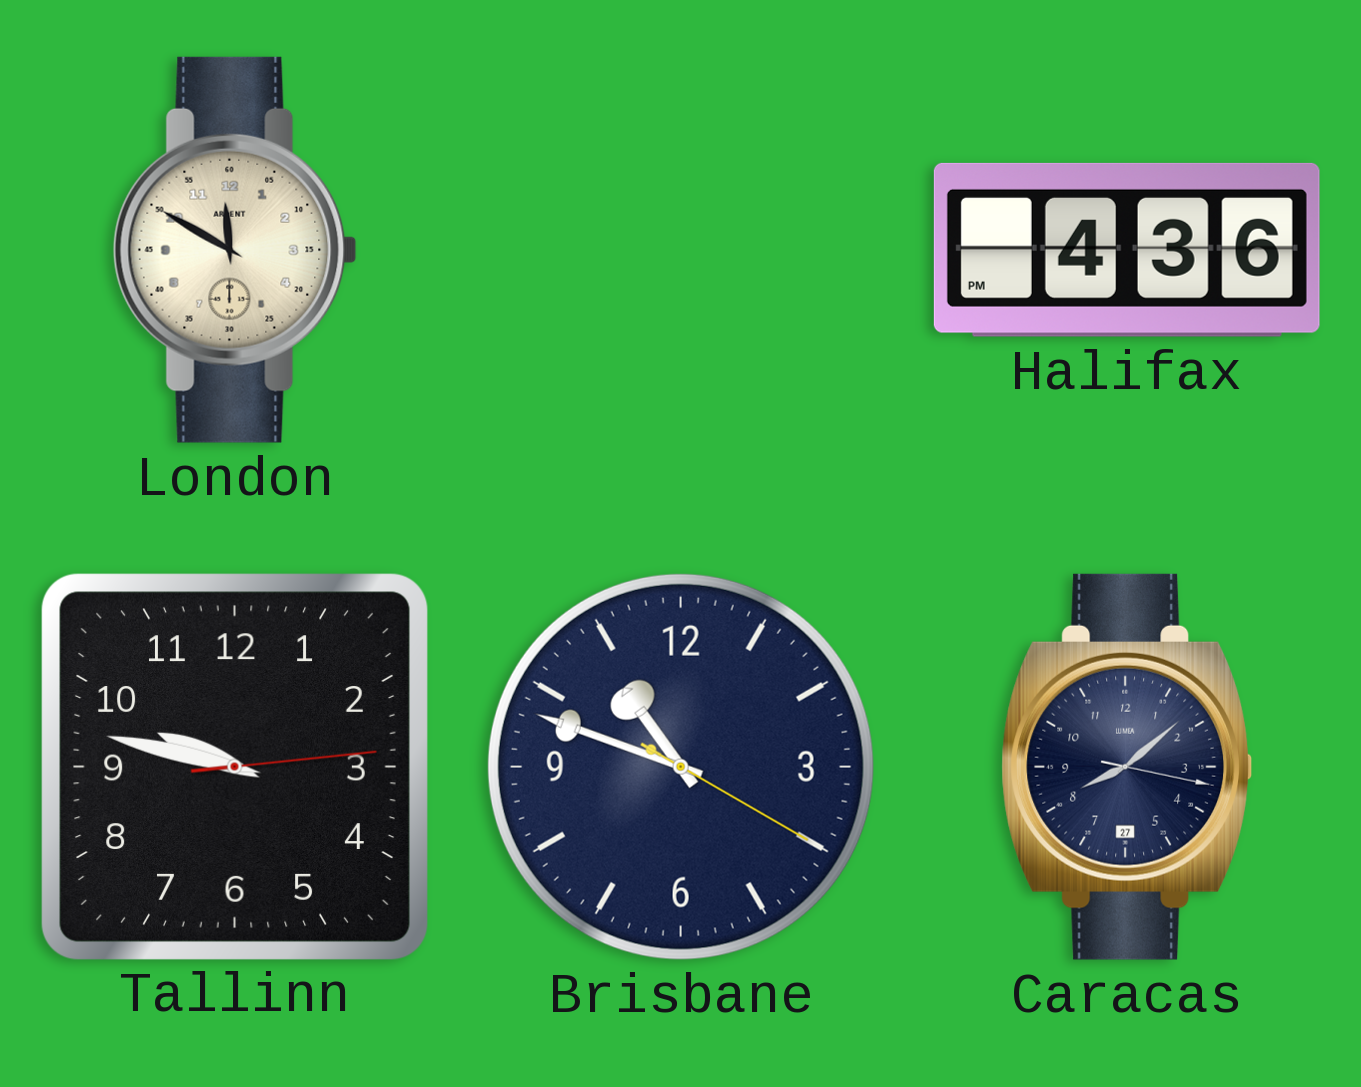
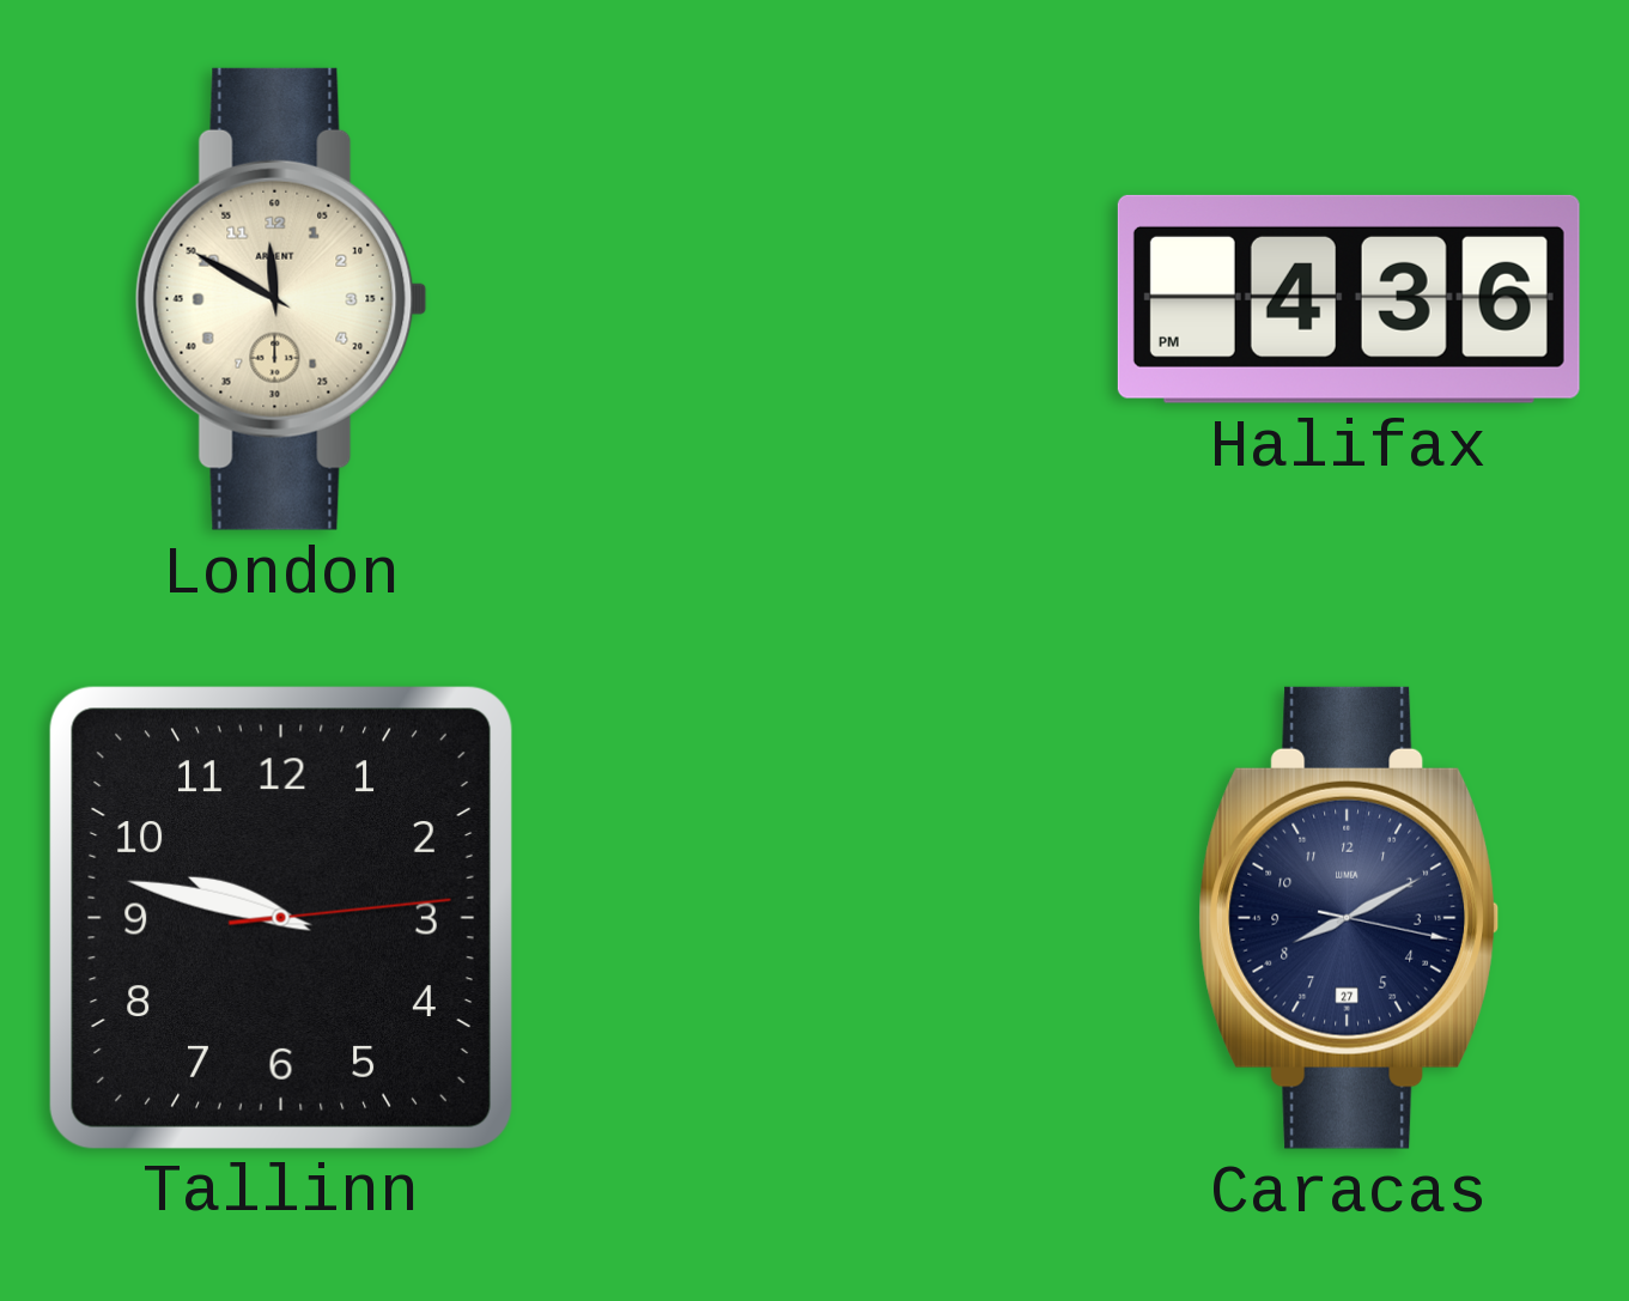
Brisbane: 10:48 -> none
Caracas: 8:08 -> 8:10
